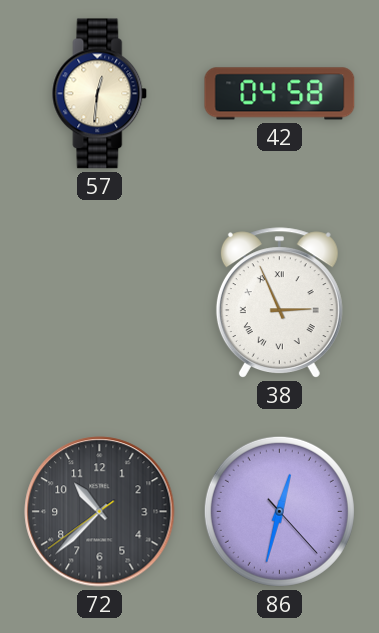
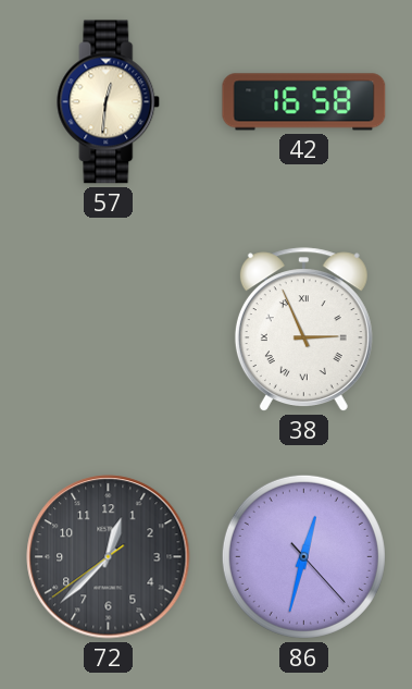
42: 04:58 -> 16:58
72: 10:37 -> 12:37
